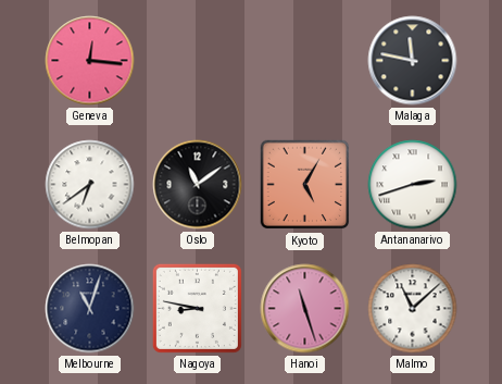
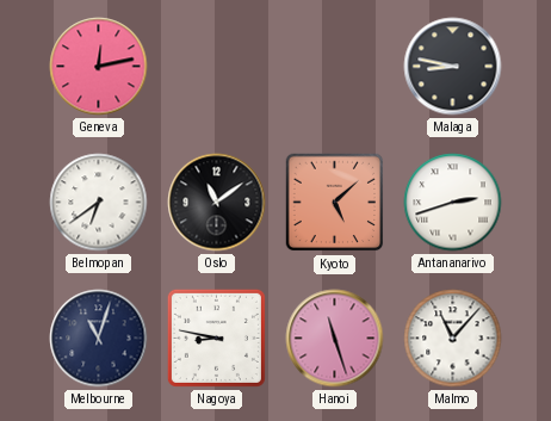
Geneva: 12:16 -> 12:13
Malaga: 11:47 -> 8:47
Kyoto: 5:05 -> 5:08
Malmo: 11:08 -> 11:07
